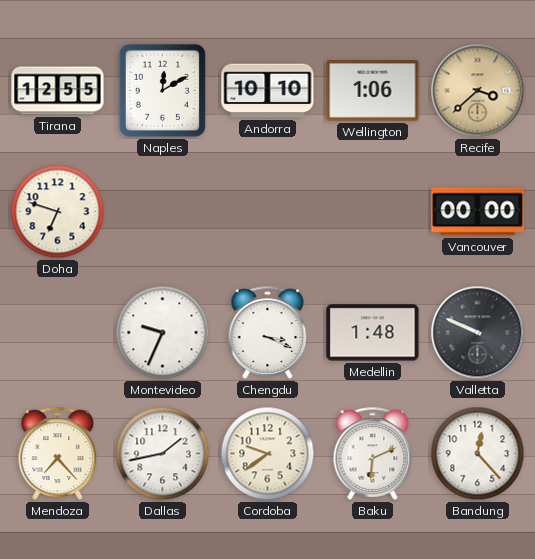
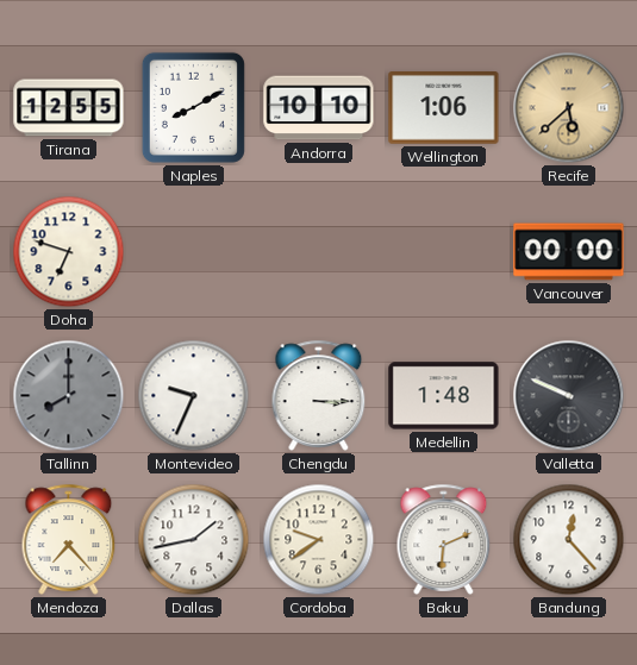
Naples: 12:10 -> 8:10
Recife: 3:38 -> 5:38
Tallinn: none -> 8:00
Chengdu: 3:19 -> 3:15
